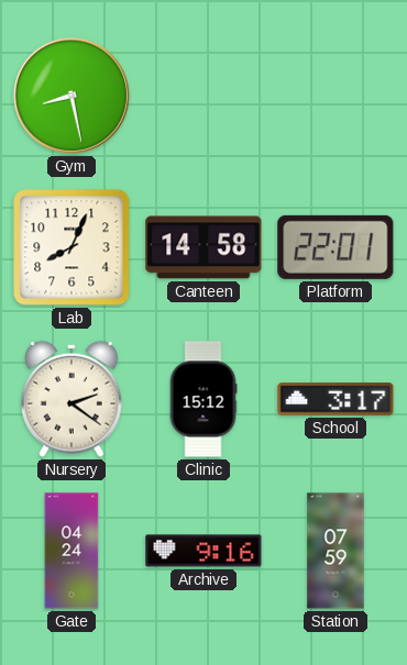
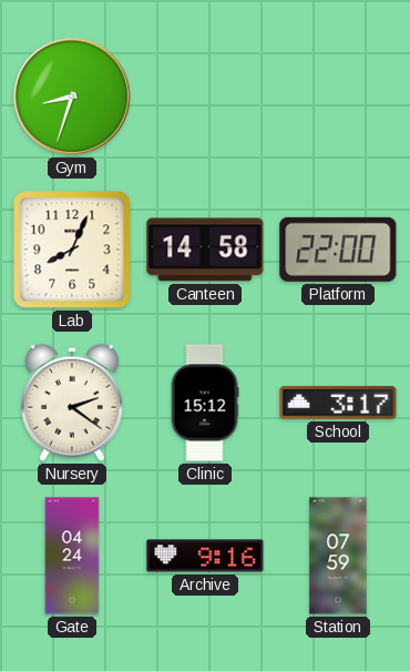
Gym: 8:28 -> 8:33
Platform: 22:01 -> 22:00
